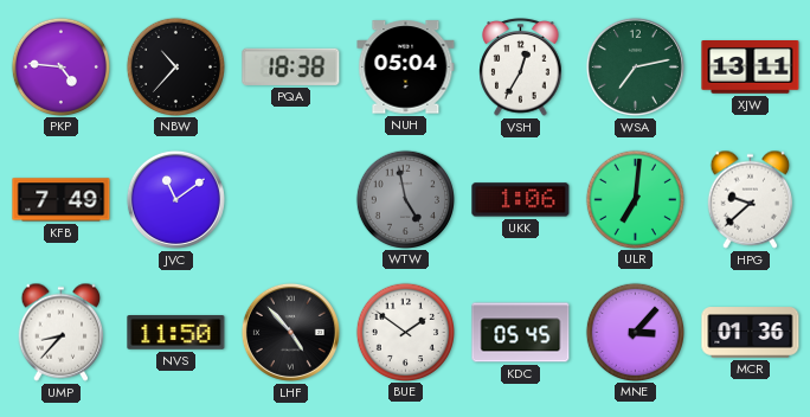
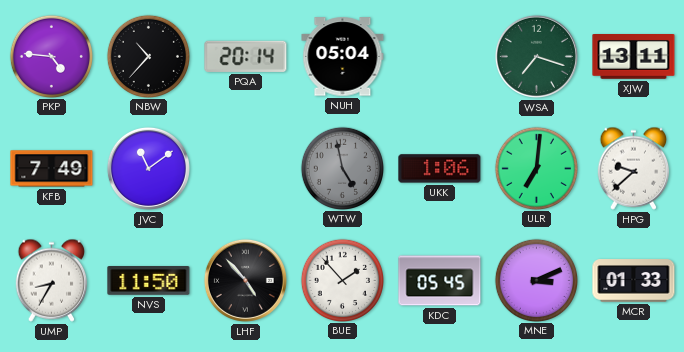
PQA: 18:38 -> 20:14
VSH: 12:35 -> none
WSA: 7:13 -> 7:18
UMP: 8:37 -> 8:35
BUE: 1:51 -> 1:53
MNE: 3:07 -> 3:11
MCR: 01:36 -> 01:33
